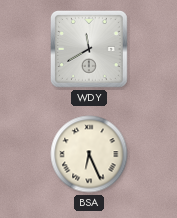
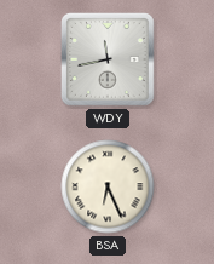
WDY: 11:40 -> 11:43
